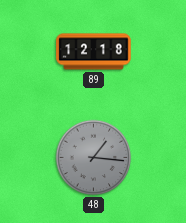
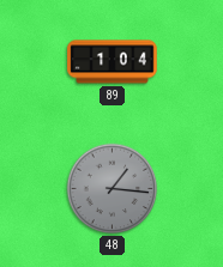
89: 12:18 -> 1:04
